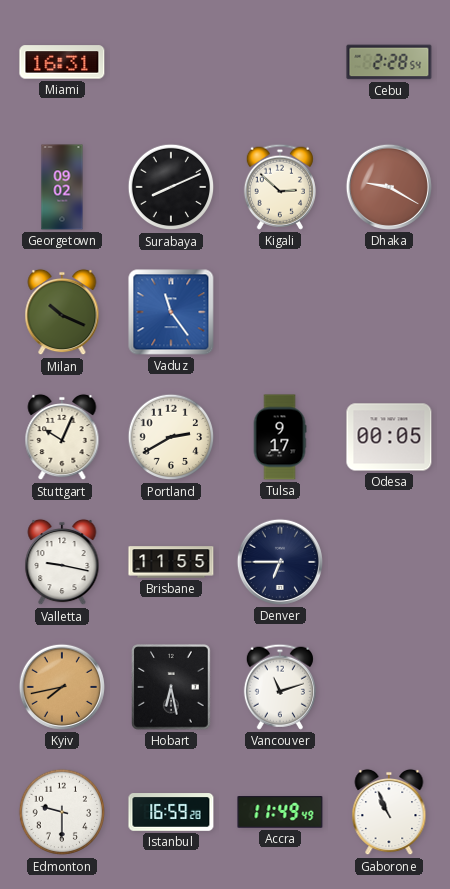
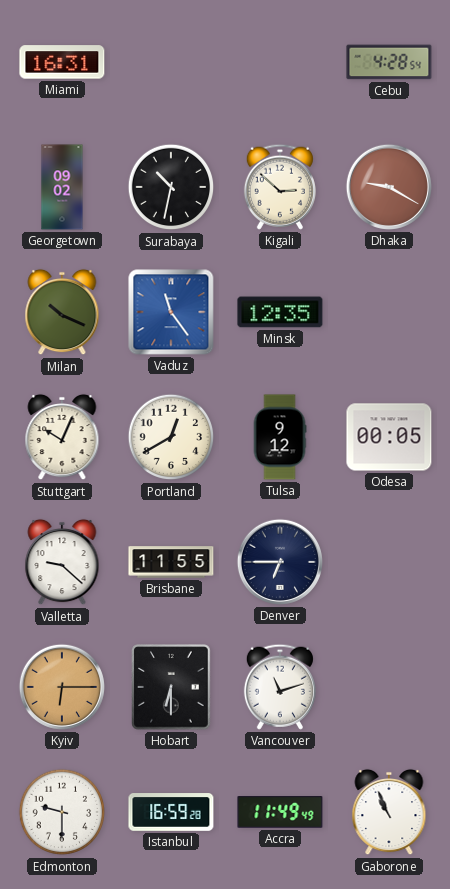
Cebu: 2:28 -> 4:28
Surabaya: 8:11 -> 10:32
Minsk: none -> 12:35
Portland: 2:40 -> 12:40
Tulsa: 9:17 -> 9:12
Valletta: 9:17 -> 9:22
Kyiv: 7:43 -> 6:15
Hobart: 6:28 -> 6:30
